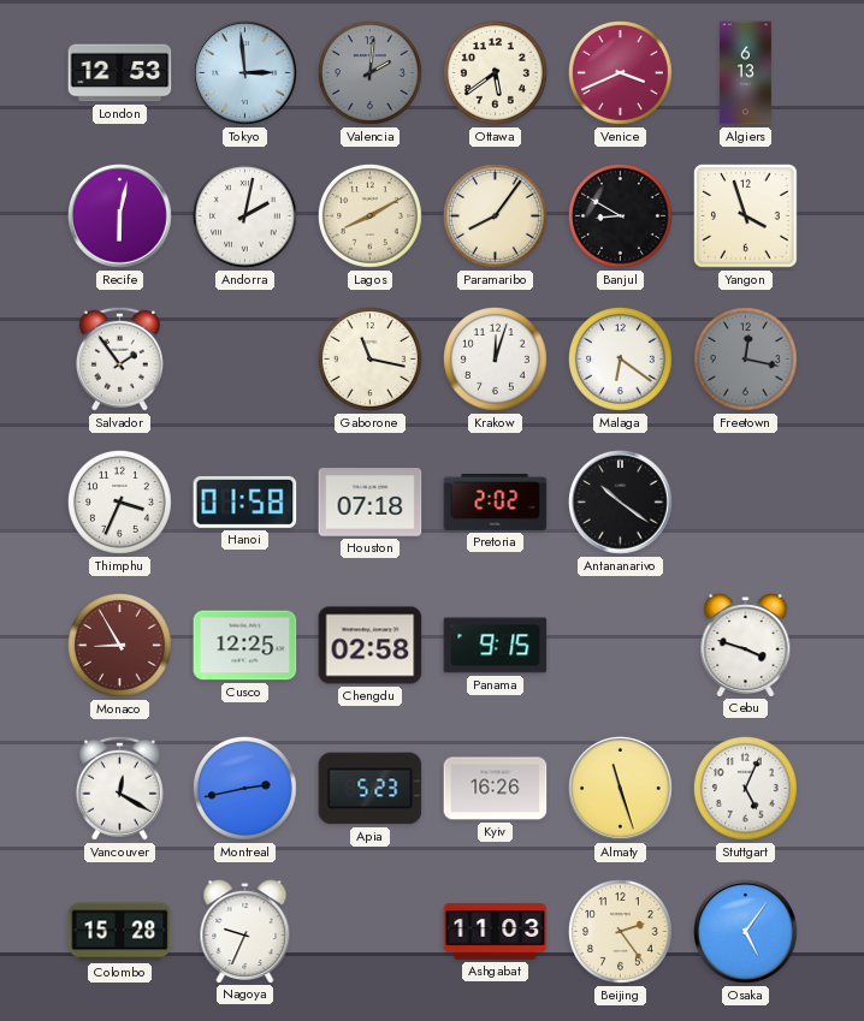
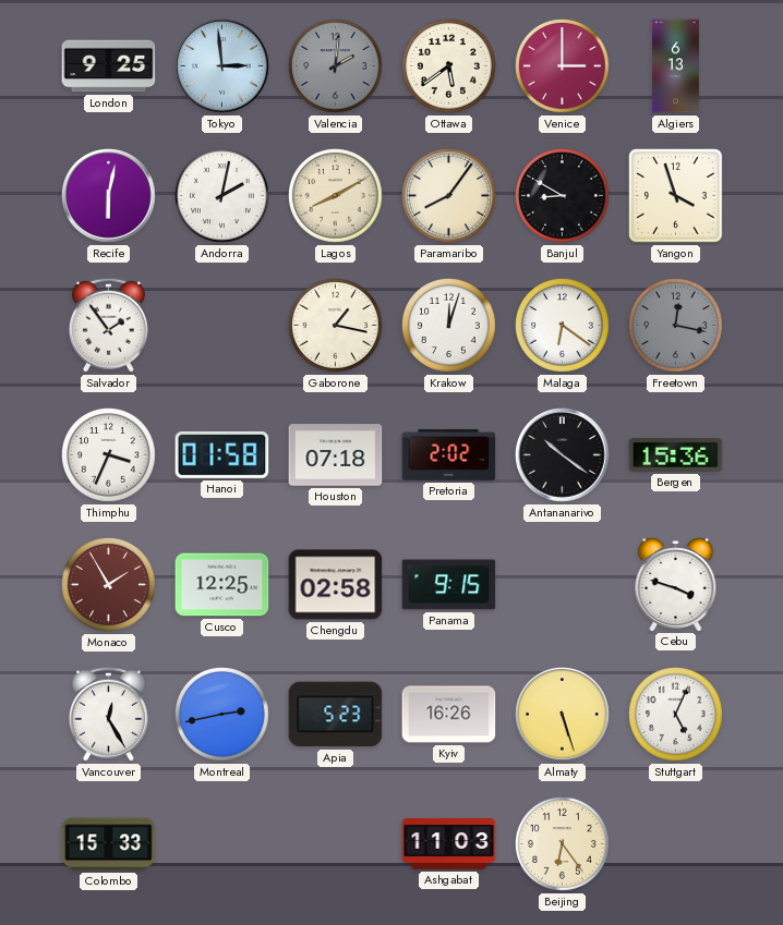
London: 12:53 -> 9:25
Venice: 3:41 -> 3:00
Gaborone: 11:17 -> 1:17
Bergen: none -> 15:36
Monaco: 8:55 -> 1:55
Vancouver: 12:20 -> 12:25
Almaty: 11:27 -> 5:27
Colombo: 15:28 -> 15:33
Nagoya: 9:34 -> none
Beijing: 2:24 -> 6:24
Osaka: 5:06 -> none
